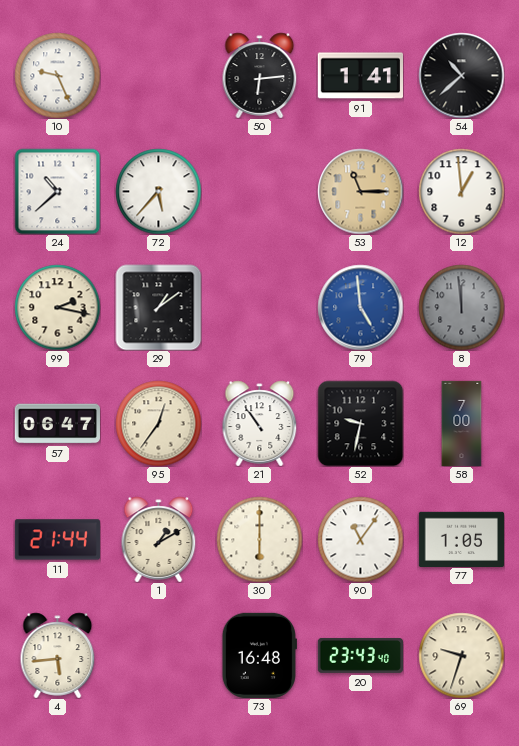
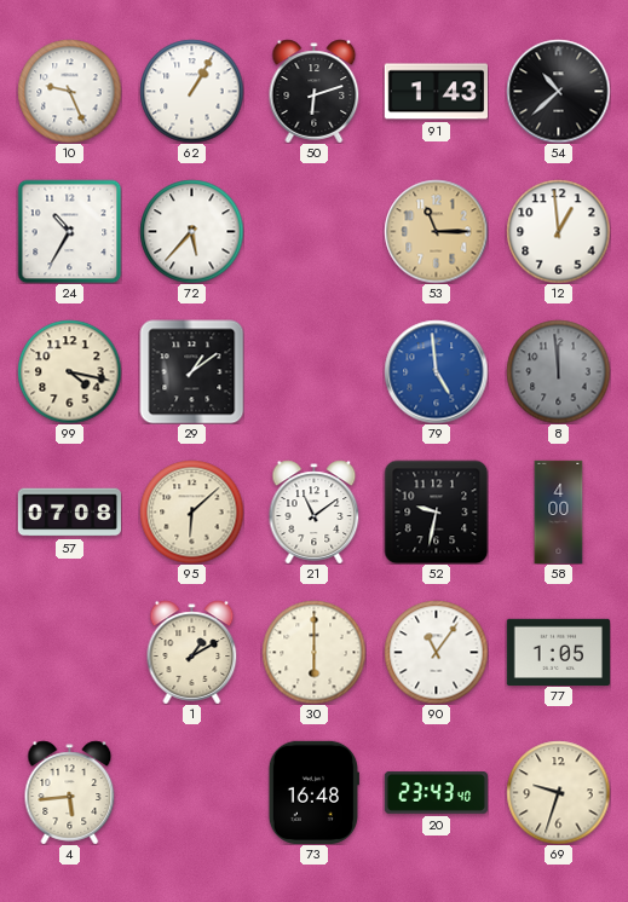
62: none -> 1:05
50: 6:14 -> 6:12
91: 1:41 -> 1:43
24: 10:38 -> 10:35
99: 2:17 -> 4:17
57: 06:47 -> 07:08
95: 12:36 -> 6:08
21: 10:54 -> 11:09
58: 7:00 -> 4:00
11: 21:44 -> none
